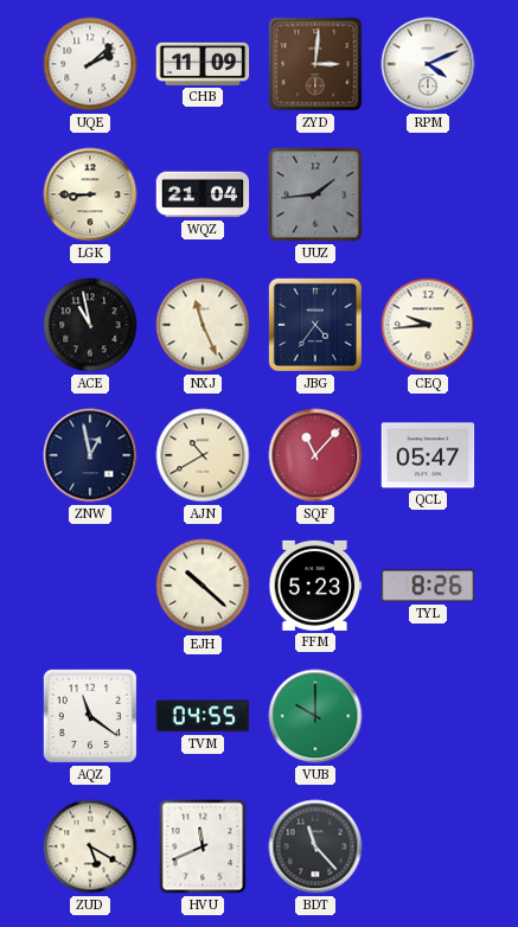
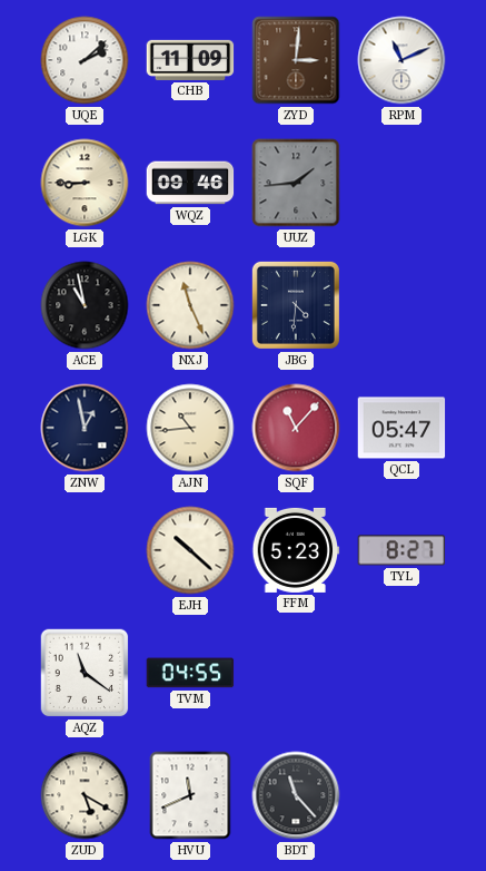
RPM: 4:11 -> 11:11
WQZ: 21:04 -> 09:46
JBG: 4:36 -> 4:31
CEQ: 9:44 -> none
AJN: 10:40 -> 10:44
TYL: 8:26 -> 8:27
VUB: 10:00 -> none
